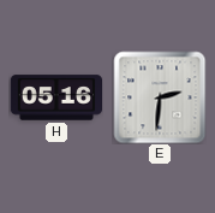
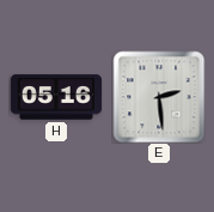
E: 2:31 -> 2:29
